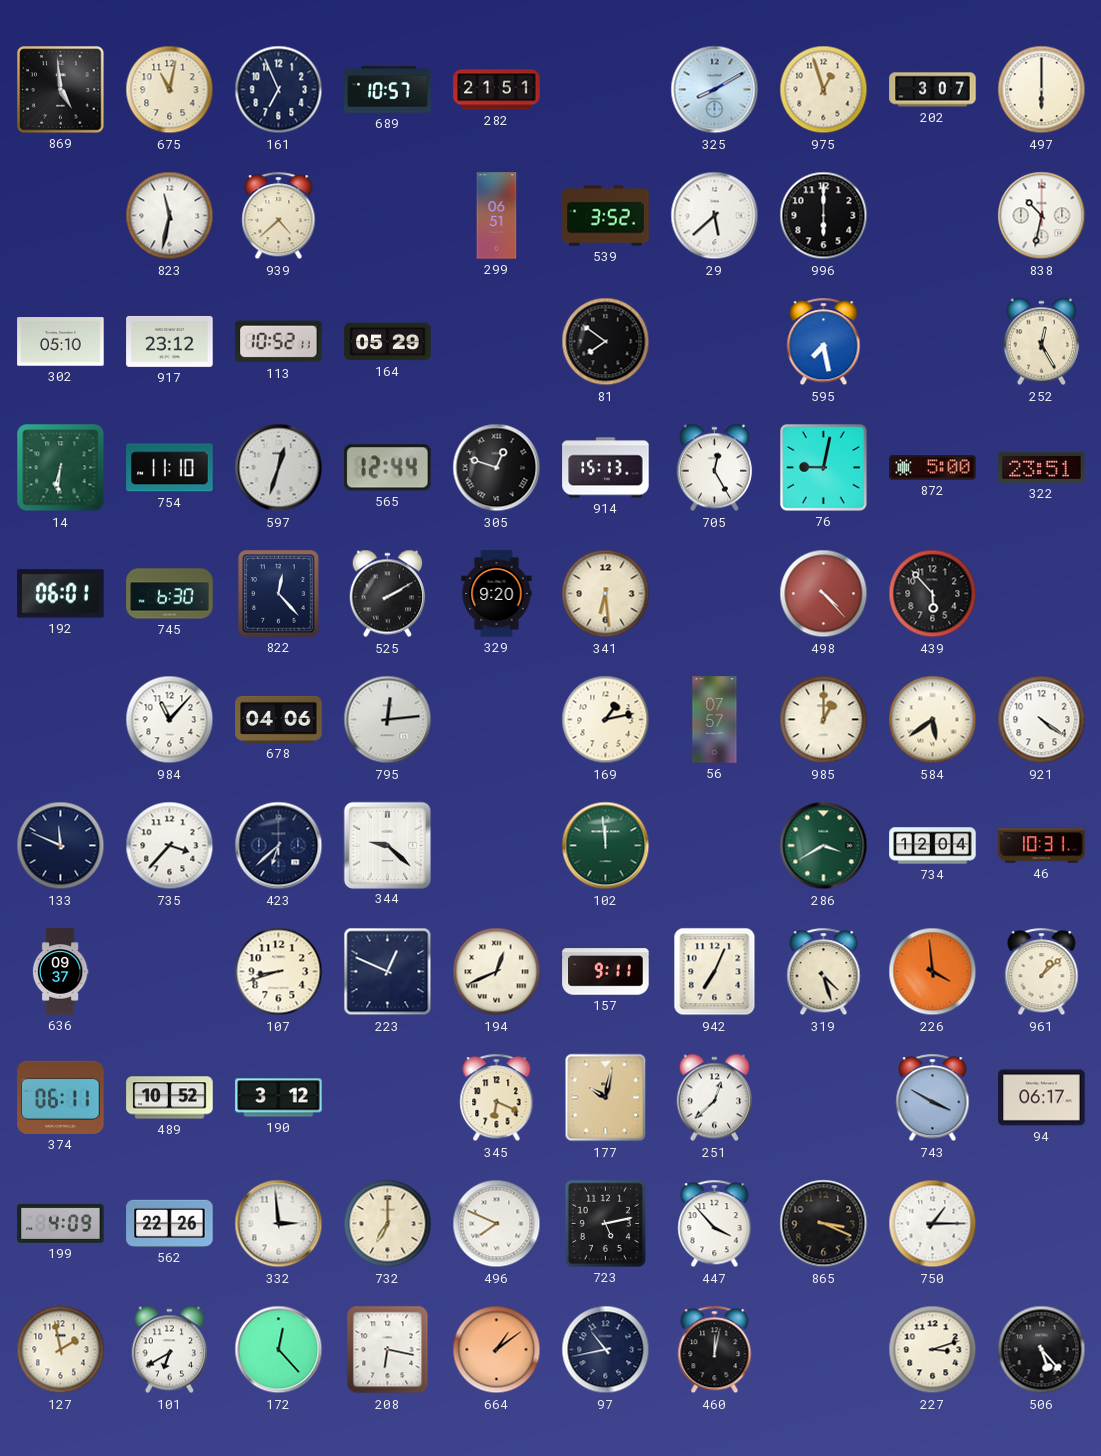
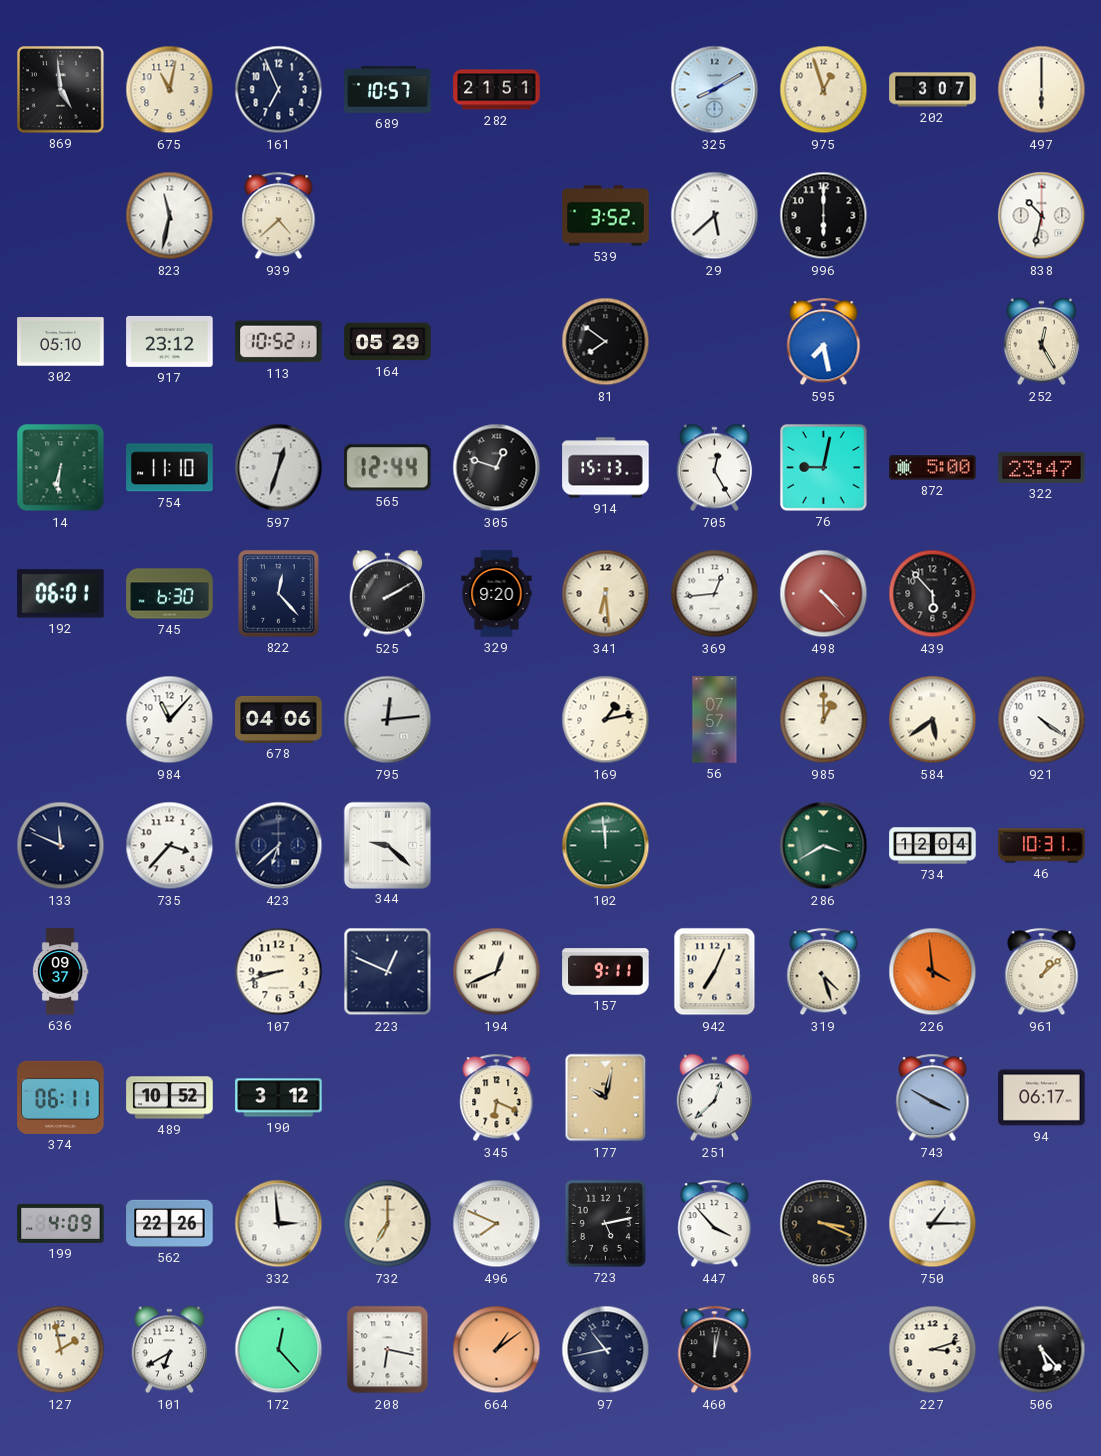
299: 06:51 -> none
322: 23:51 -> 23:47
369: none -> 12:44
